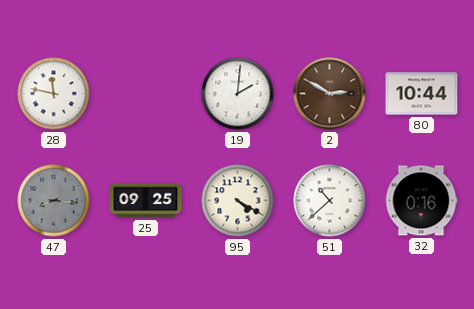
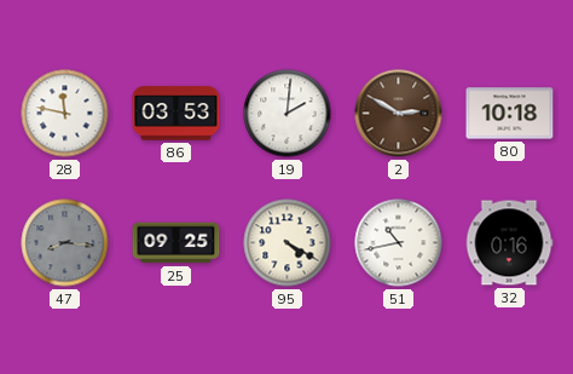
86: none -> 03:53
80: 10:44 -> 10:18
51: 10:38 -> 10:43
